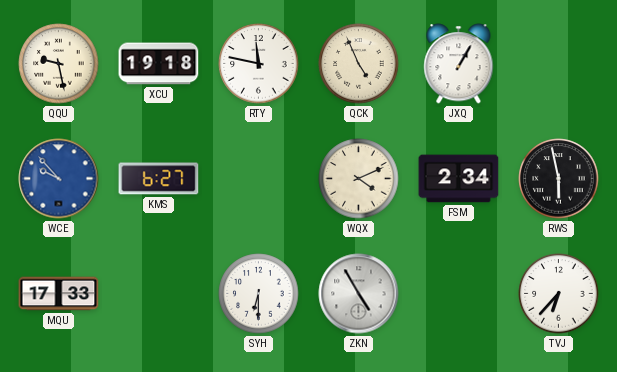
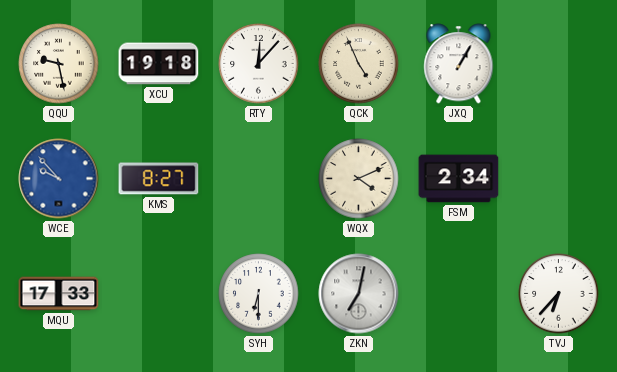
RTY: 11:47 -> 12:07
KMS: 6:27 -> 8:27
RWS: 5:58 -> none
ZKN: 4:55 -> 7:02
